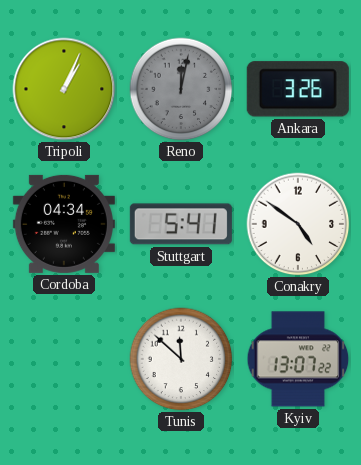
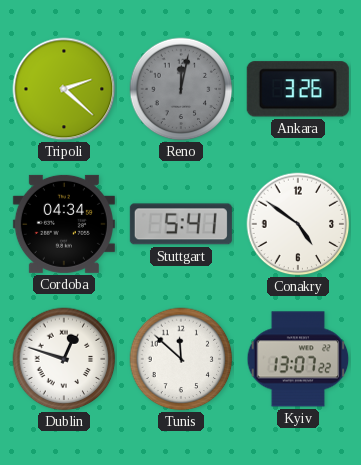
Tripoli: 1:04 -> 2:22
Dublin: none -> 12:48
